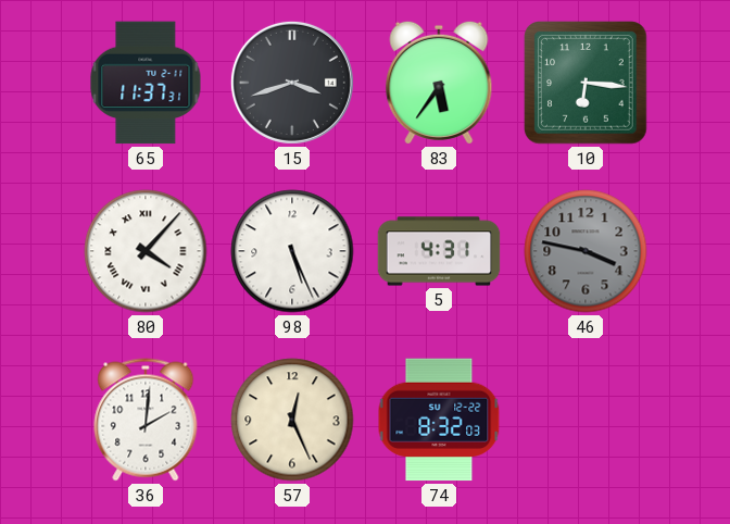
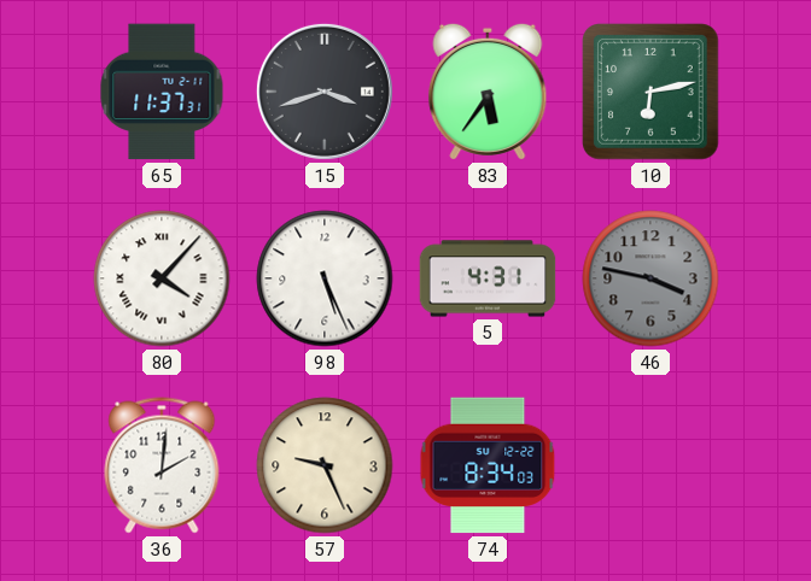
10: 6:16 -> 6:13
57: 12:26 -> 9:26
74: 8:32 -> 8:34
